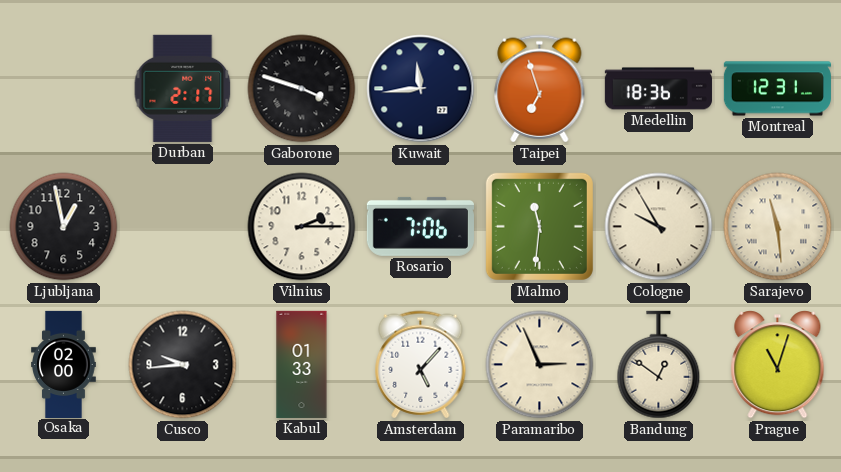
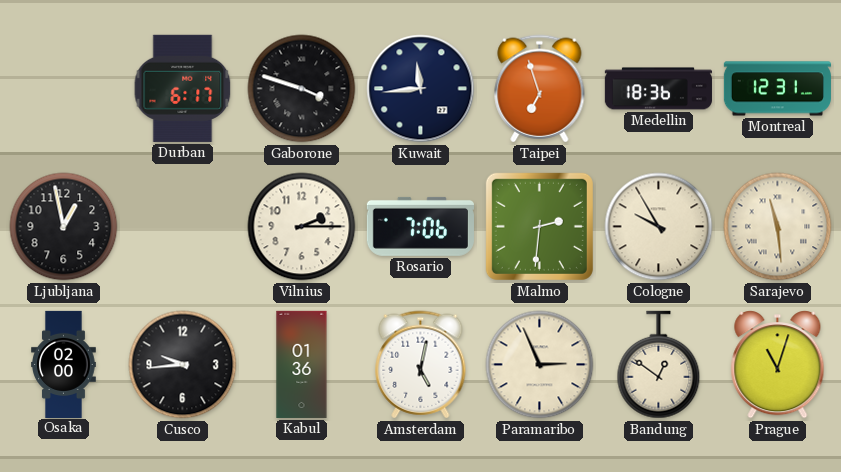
Durban: 2:17 -> 6:17
Malmo: 11:31 -> 2:31
Kabul: 01:33 -> 01:36
Amsterdam: 5:07 -> 5:02
